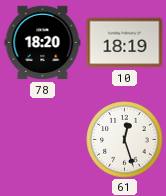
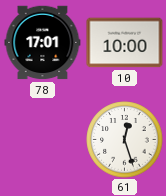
78: 18:20 -> 17:01
10: 18:19 -> 10:00
